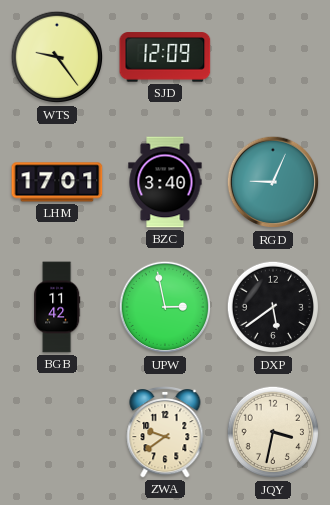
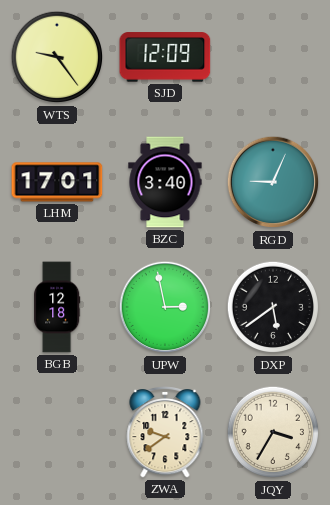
BGB: 11:42 -> 12:18
JQY: 3:32 -> 3:35
